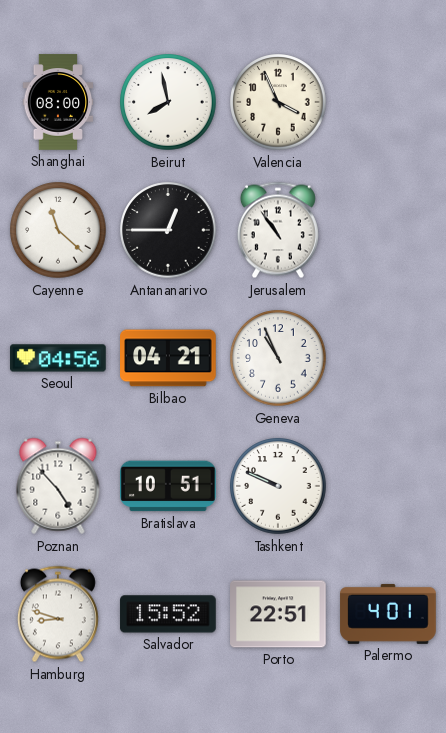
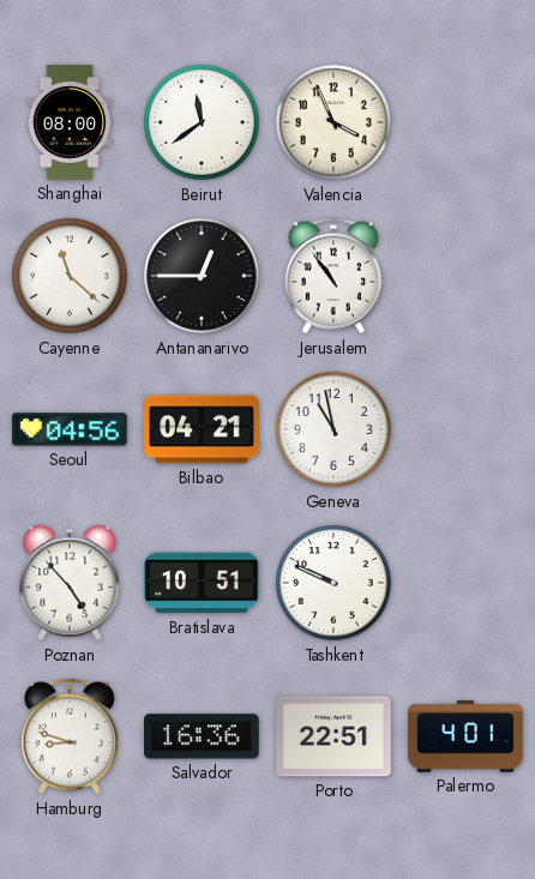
Beirut: 7:58 -> 11:39
Geneva: 10:56 -> 10:58
Salvador: 15:52 -> 16:36
